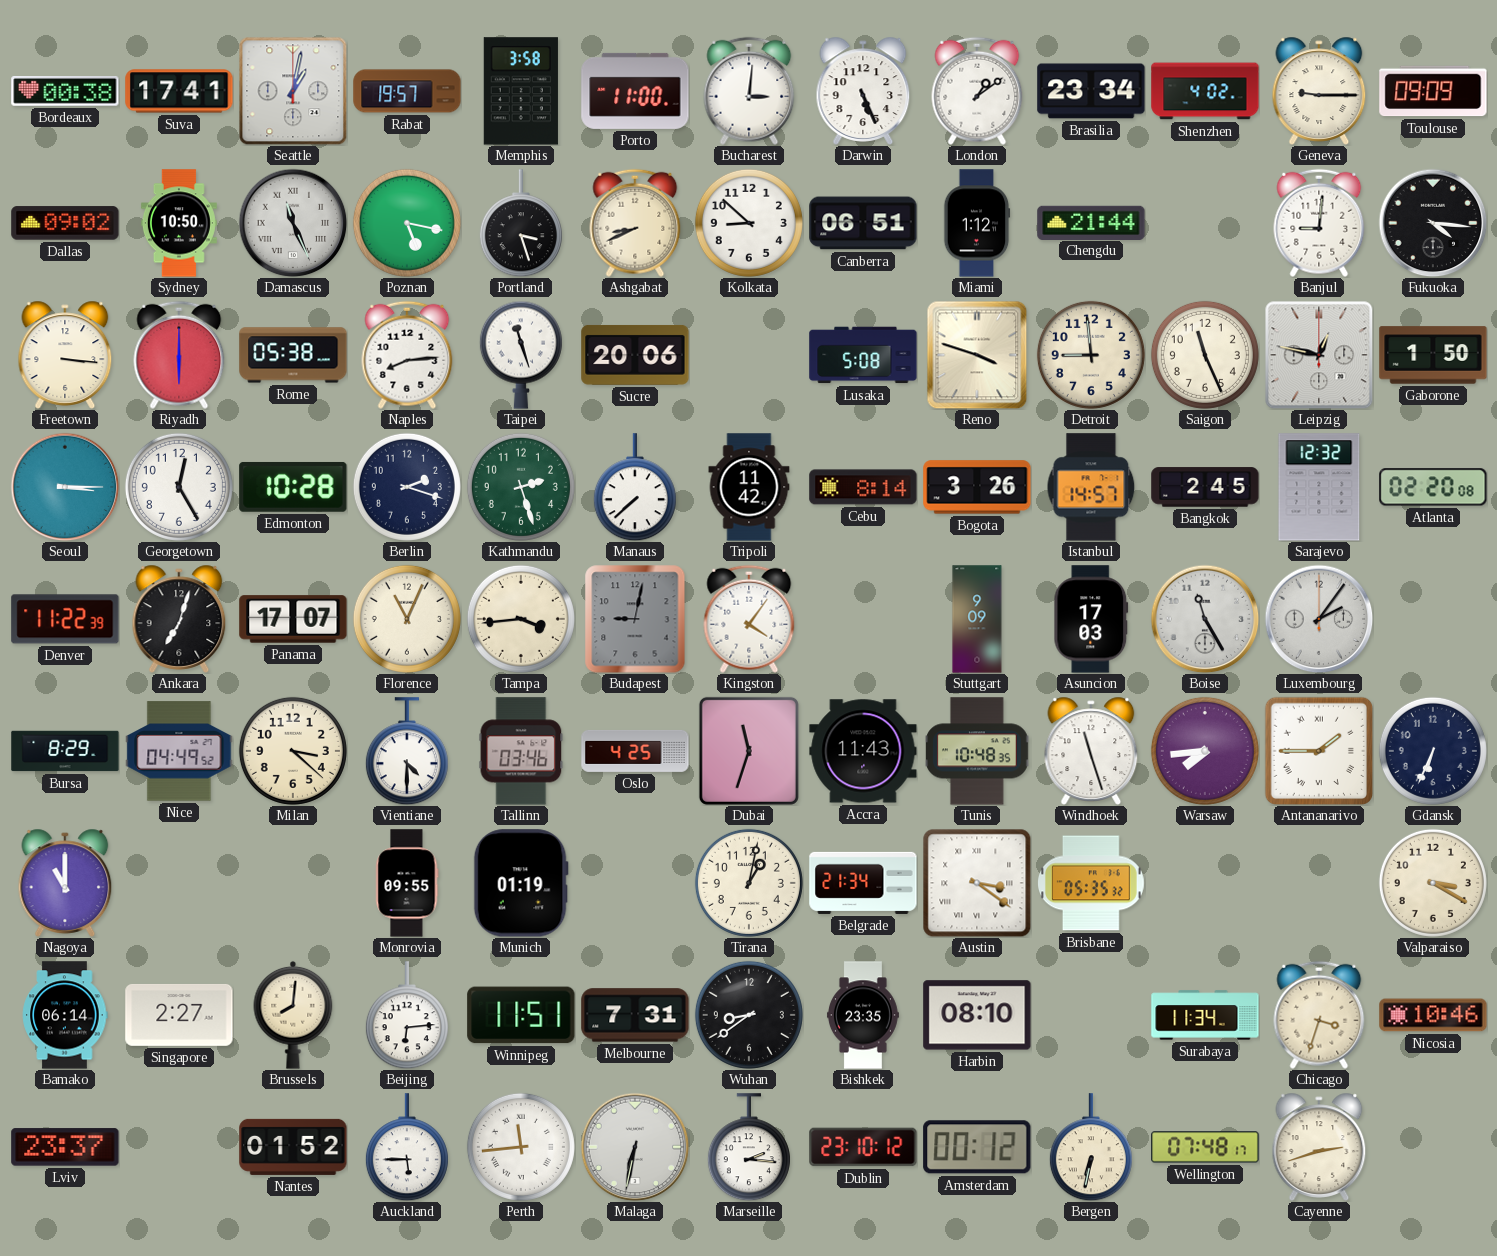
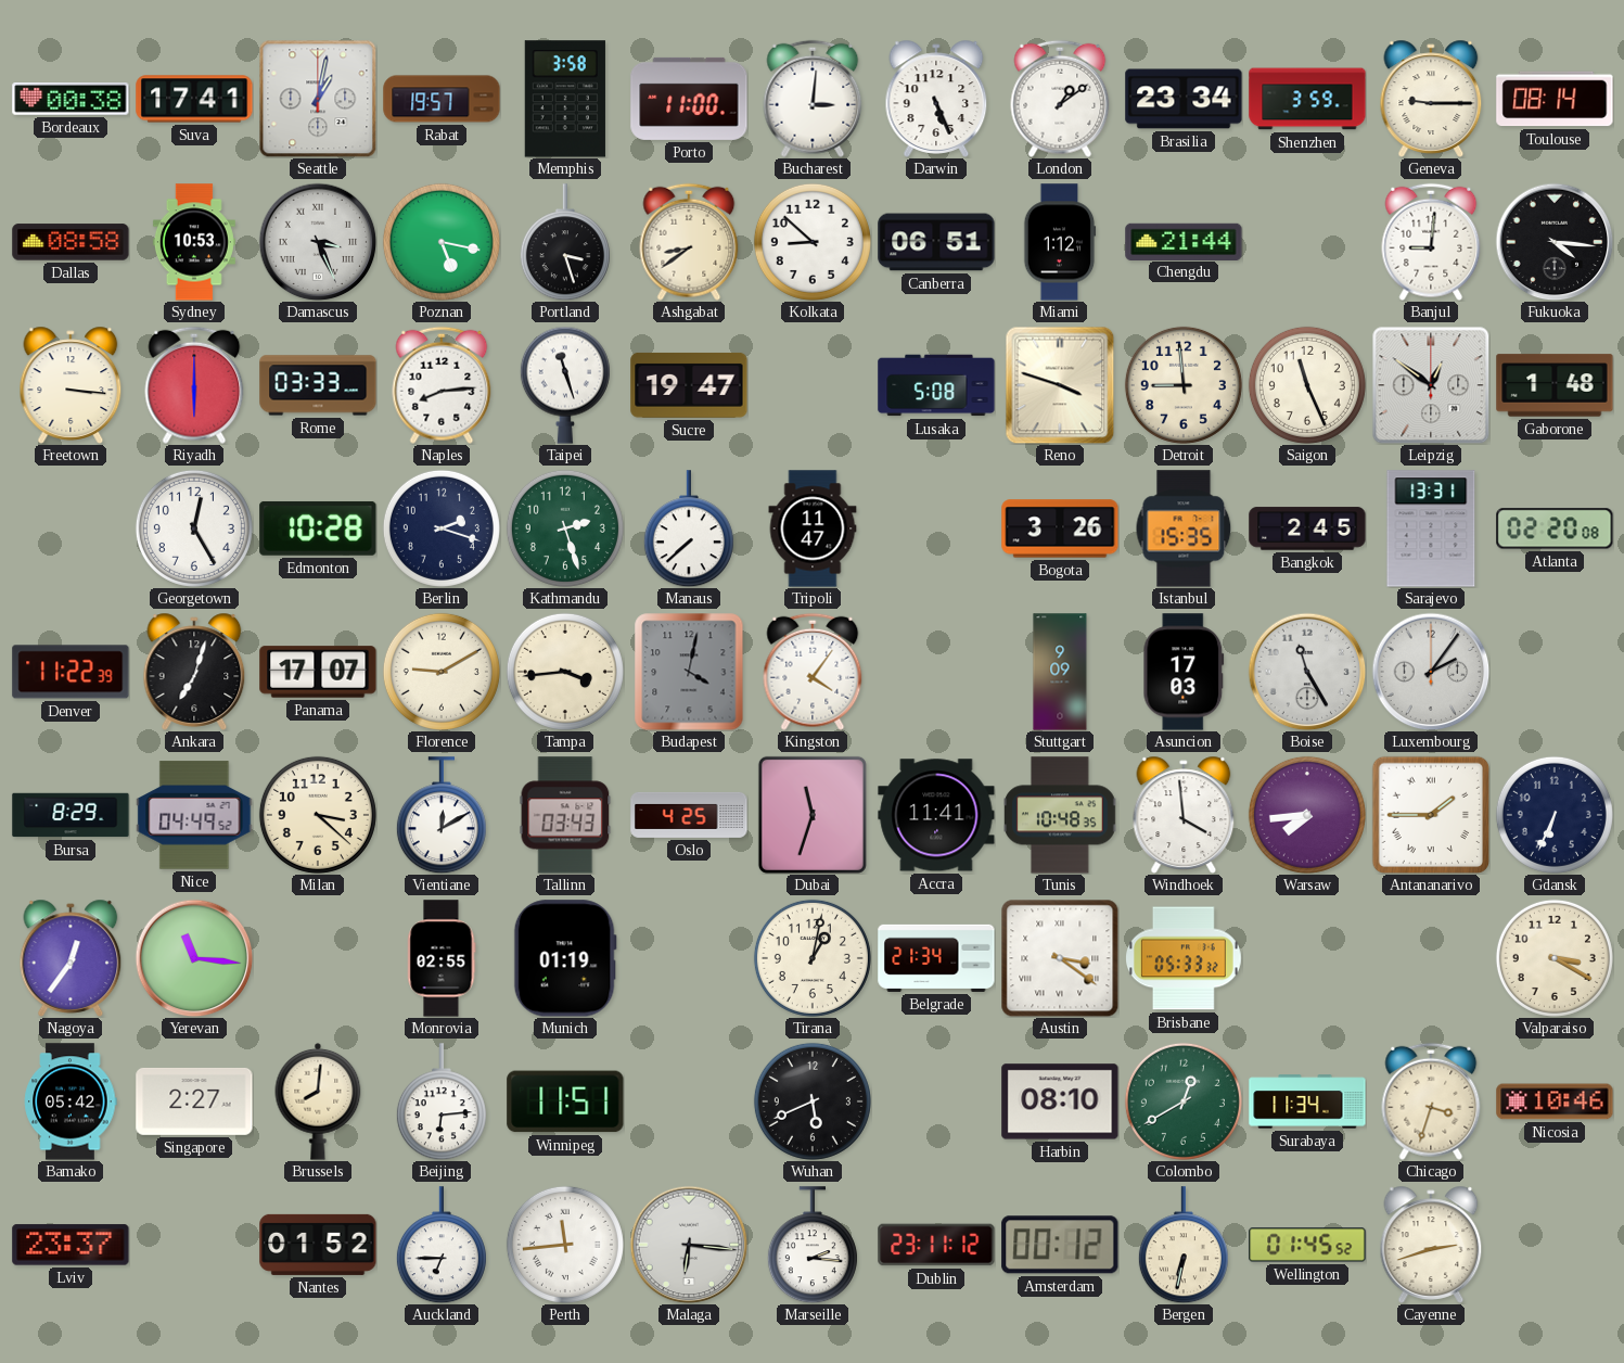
Shenzhen: 4:02 -> 3:59
Toulouse: 09:09 -> 08:14
Dallas: 09:02 -> 08:58
Sydney: 10:50 -> 10:53
Damascus: 11:26 -> 3:26
Ashgabat: 8:41 -> 8:39
Rome: 05:38 -> 03:33
Sucre: 20:06 -> 19:47
Leipzig: 12:47 -> 12:51
Gaborone: 1:50 -> 1:48
Seoul: 3:15 -> none
Tripoli: 11:42 -> 11:47
Cebu: 8:14 -> none
Istanbul: 14:57 -> 15:35
Sarajevo: 12:32 -> 13:31
Florence: 11:04 -> 9:10
Budapest: 9:02 -> 4:02
Vientiane: 4:30 -> 12:10
Tallinn: 03:46 -> 03:43
Accra: 11:43 -> 11:41
Windhoek: 11:27 -> 3:59
Nagoya: 11:00 -> 12:36
Yerevan: none -> 11:16
Monrovia: 09:55 -> 02:55
Brisbane: 05:35 -> 05:33
Bamako: 06:14 -> 05:42
Melbourne: 7:31 -> none
Wuhan: 8:39 -> 5:41
Bishkek: 23:35 -> none
Colombo: none -> 12:40
Auckland: 5:45 -> 6:45
Malaga: 6:32 -> 6:16
Dublin: 23:10 -> 23:11
Wellington: 07:48 -> 01:45
